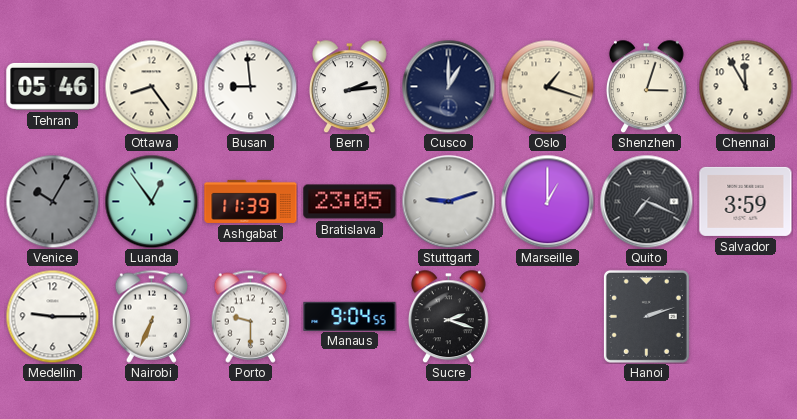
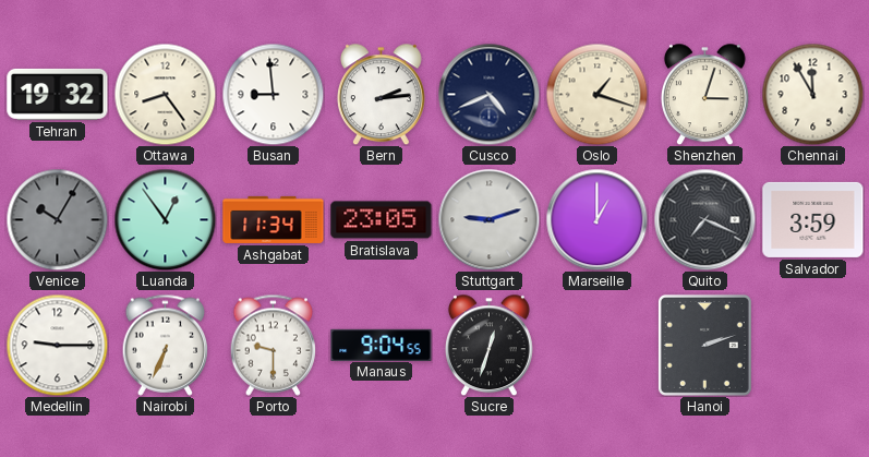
Tehran: 05:46 -> 19:32
Cusco: 1:00 -> 4:41
Ashgabat: 11:39 -> 11:34
Sucre: 2:18 -> 12:33
